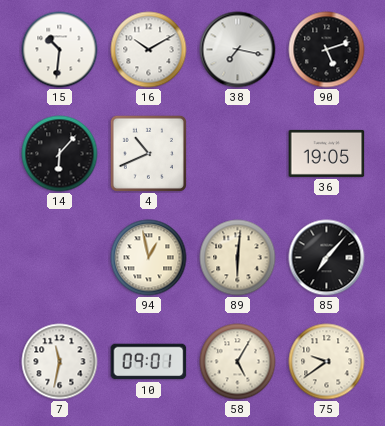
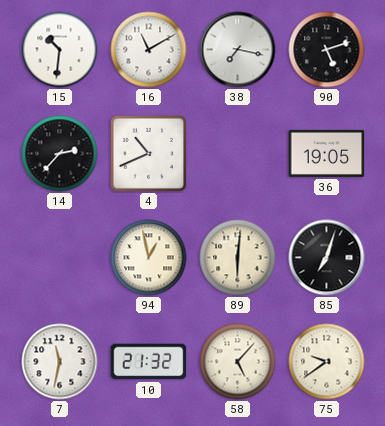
16: 10:10 -> 11:10
14: 6:07 -> 2:37
85: 7:07 -> 7:03
10: 09:01 -> 21:32
58: 5:05 -> 5:07
